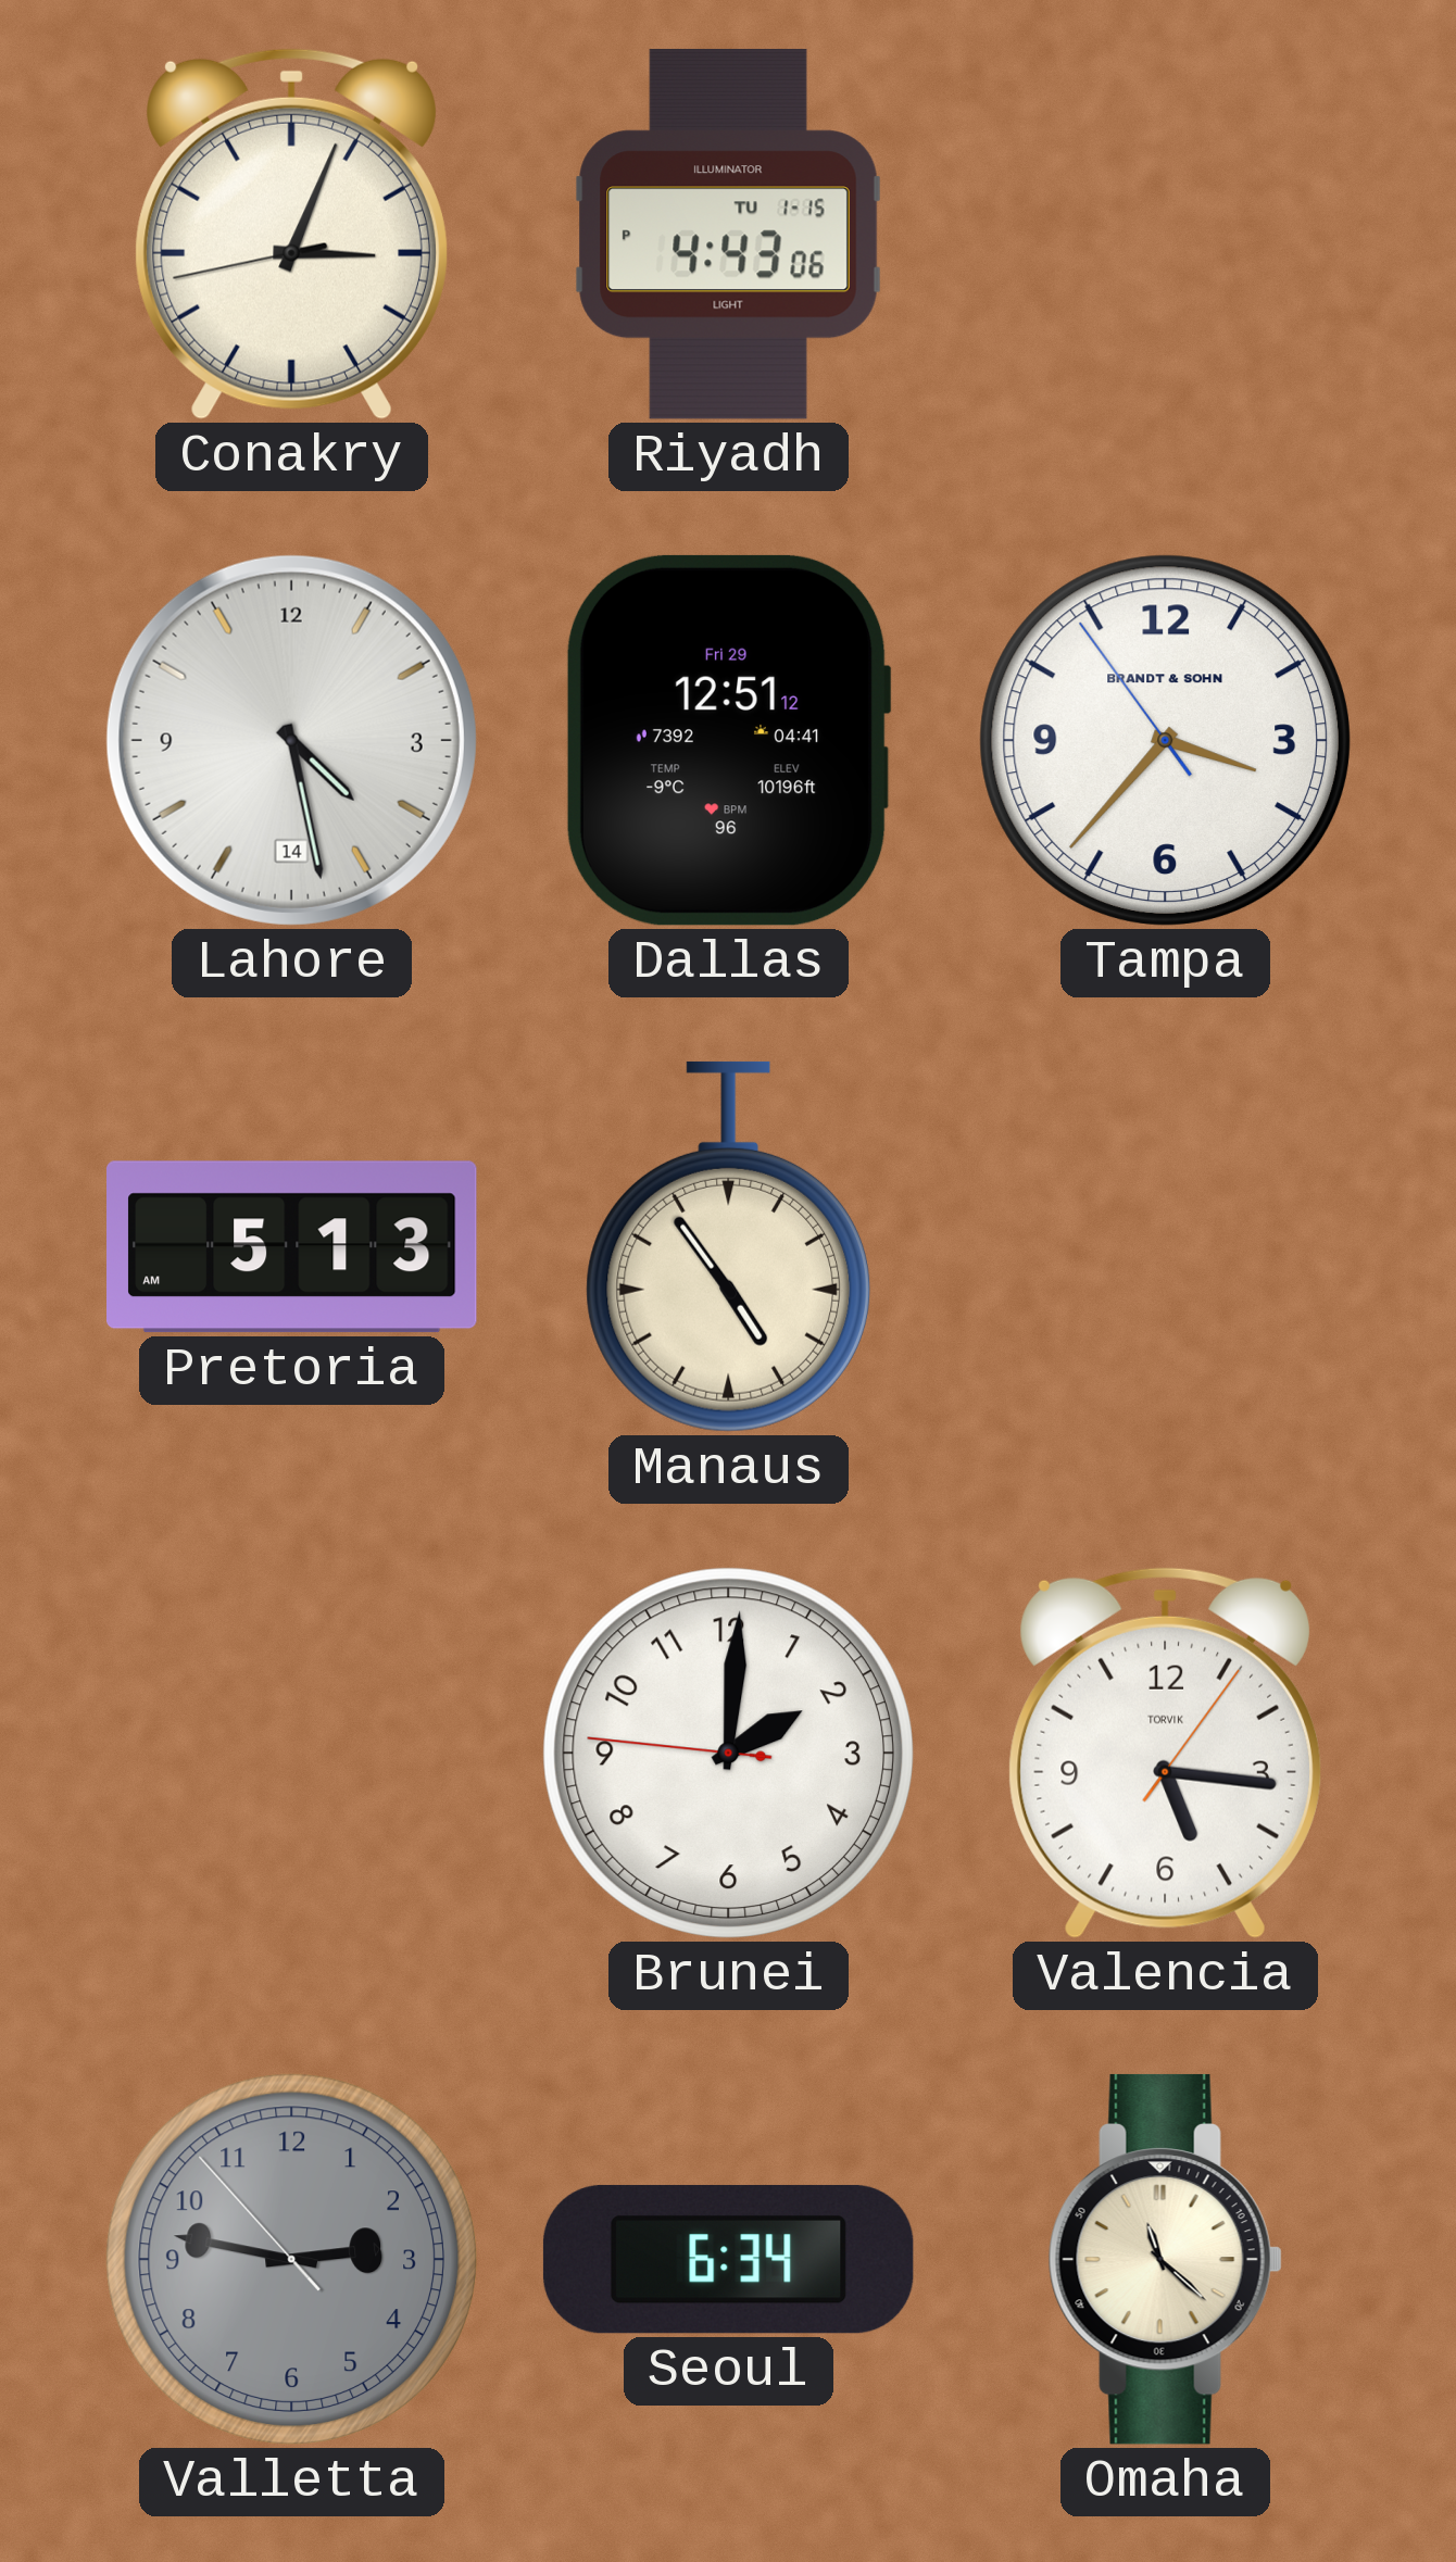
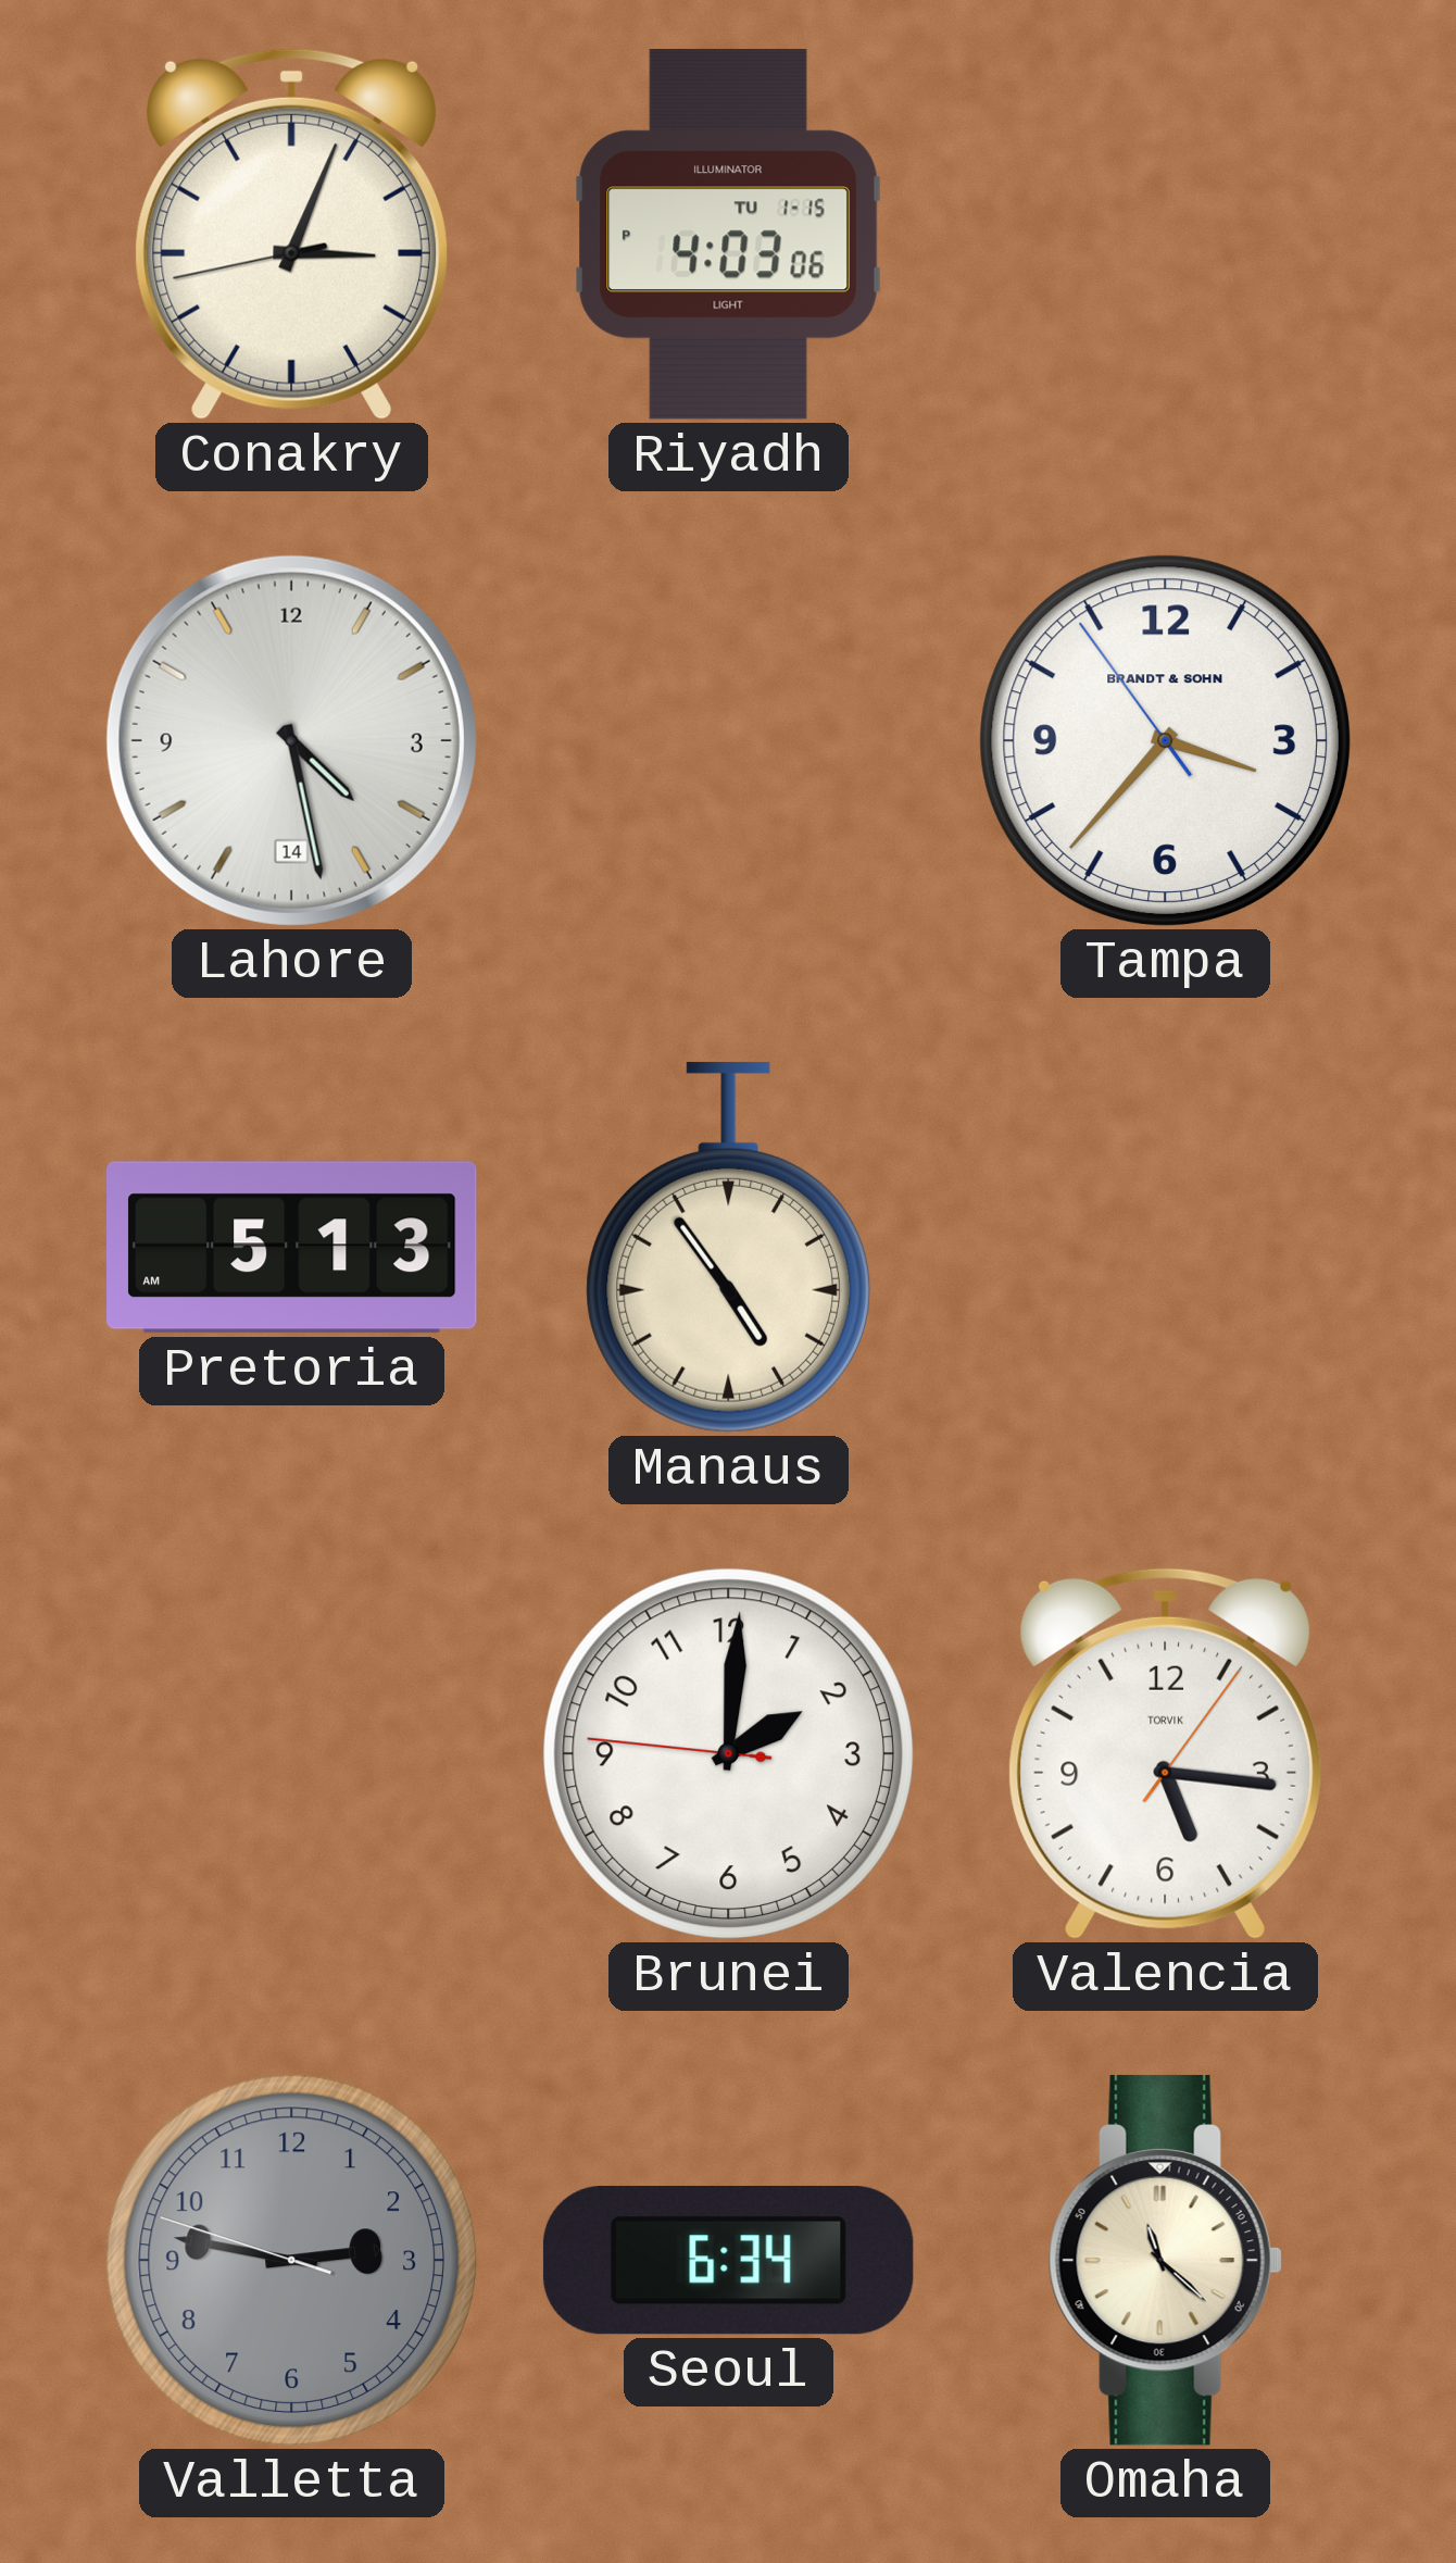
Riyadh: 4:43 -> 4:03
Dallas: 12:51 -> none
Valletta: 2:46:53 -> 2:46:48
